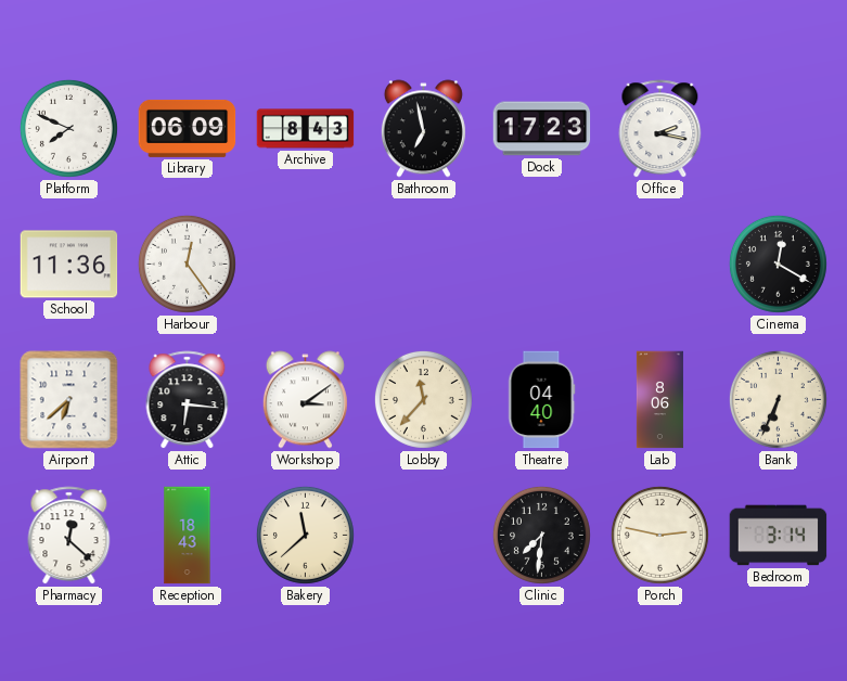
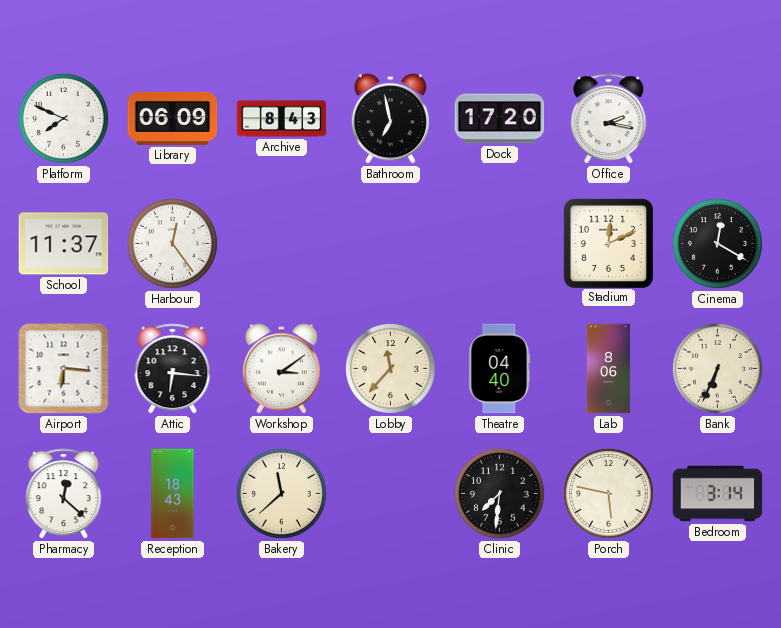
Dock: 17:23 -> 17:20
School: 11:36 -> 11:37
Stadium: none -> 12:11
Airport: 6:38 -> 6:16
Porch: 2:47 -> 5:47
